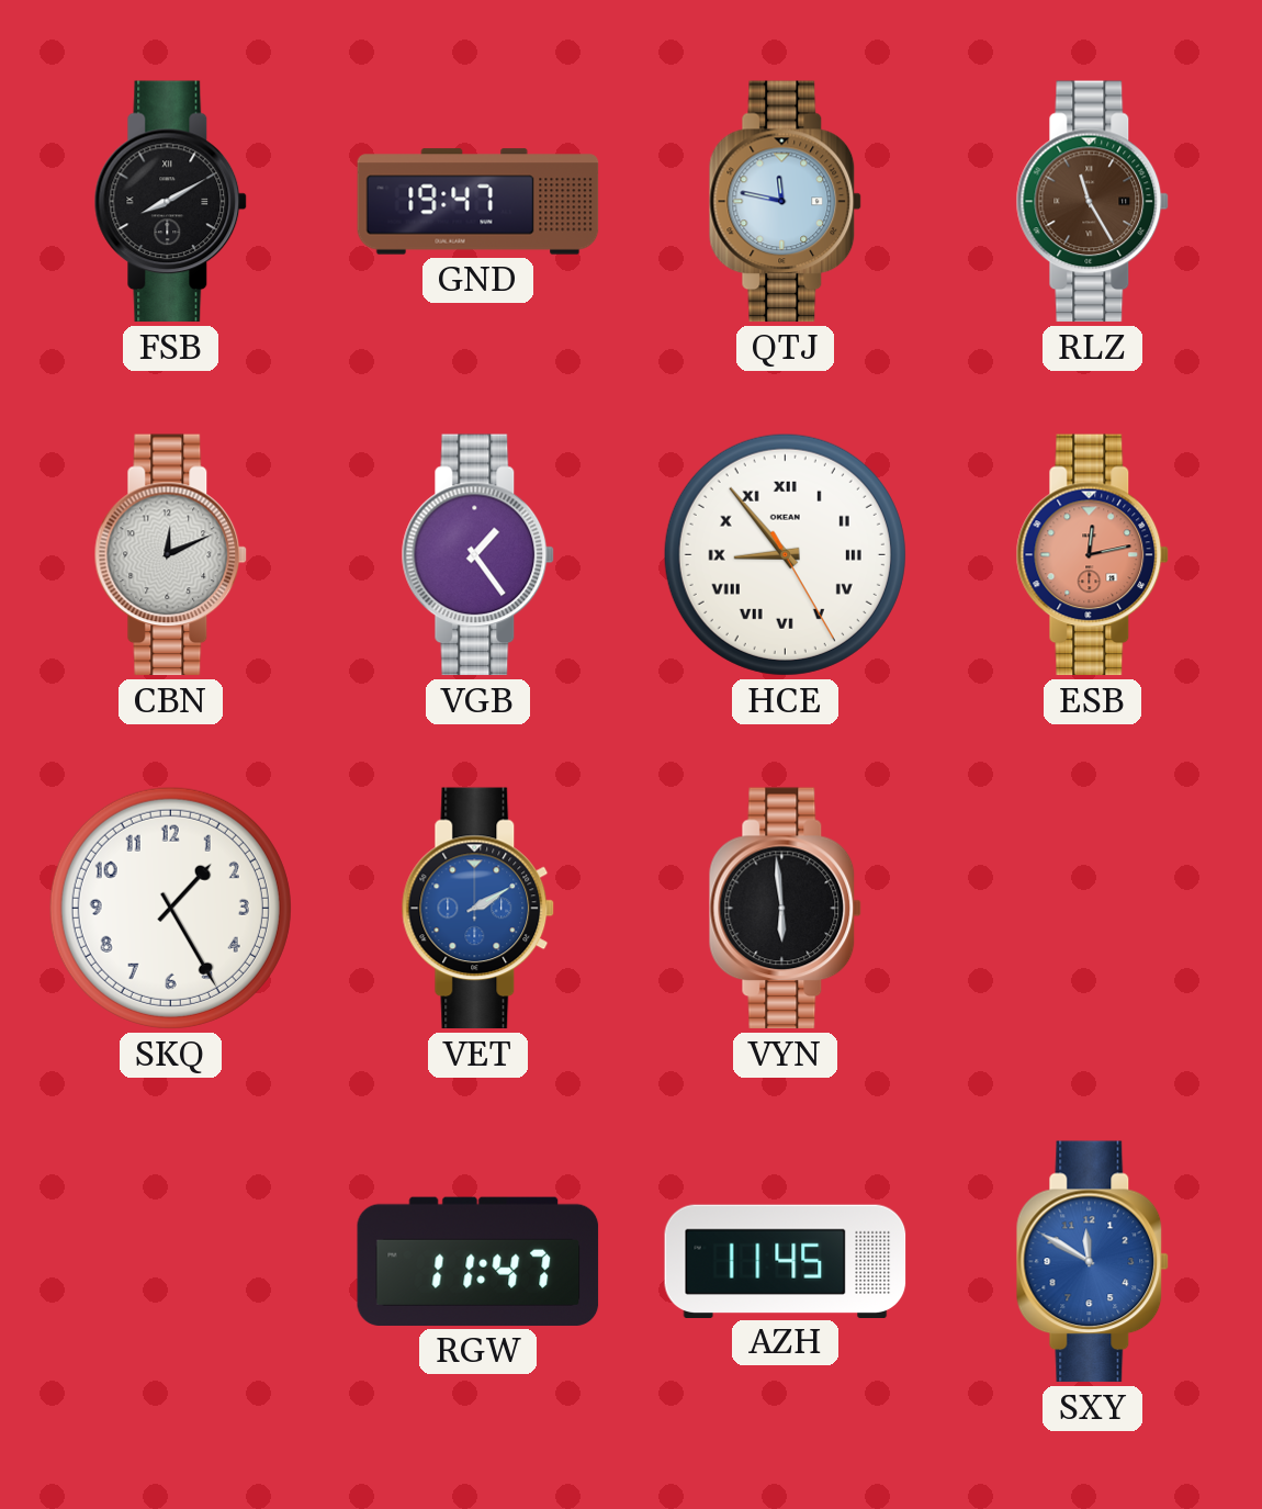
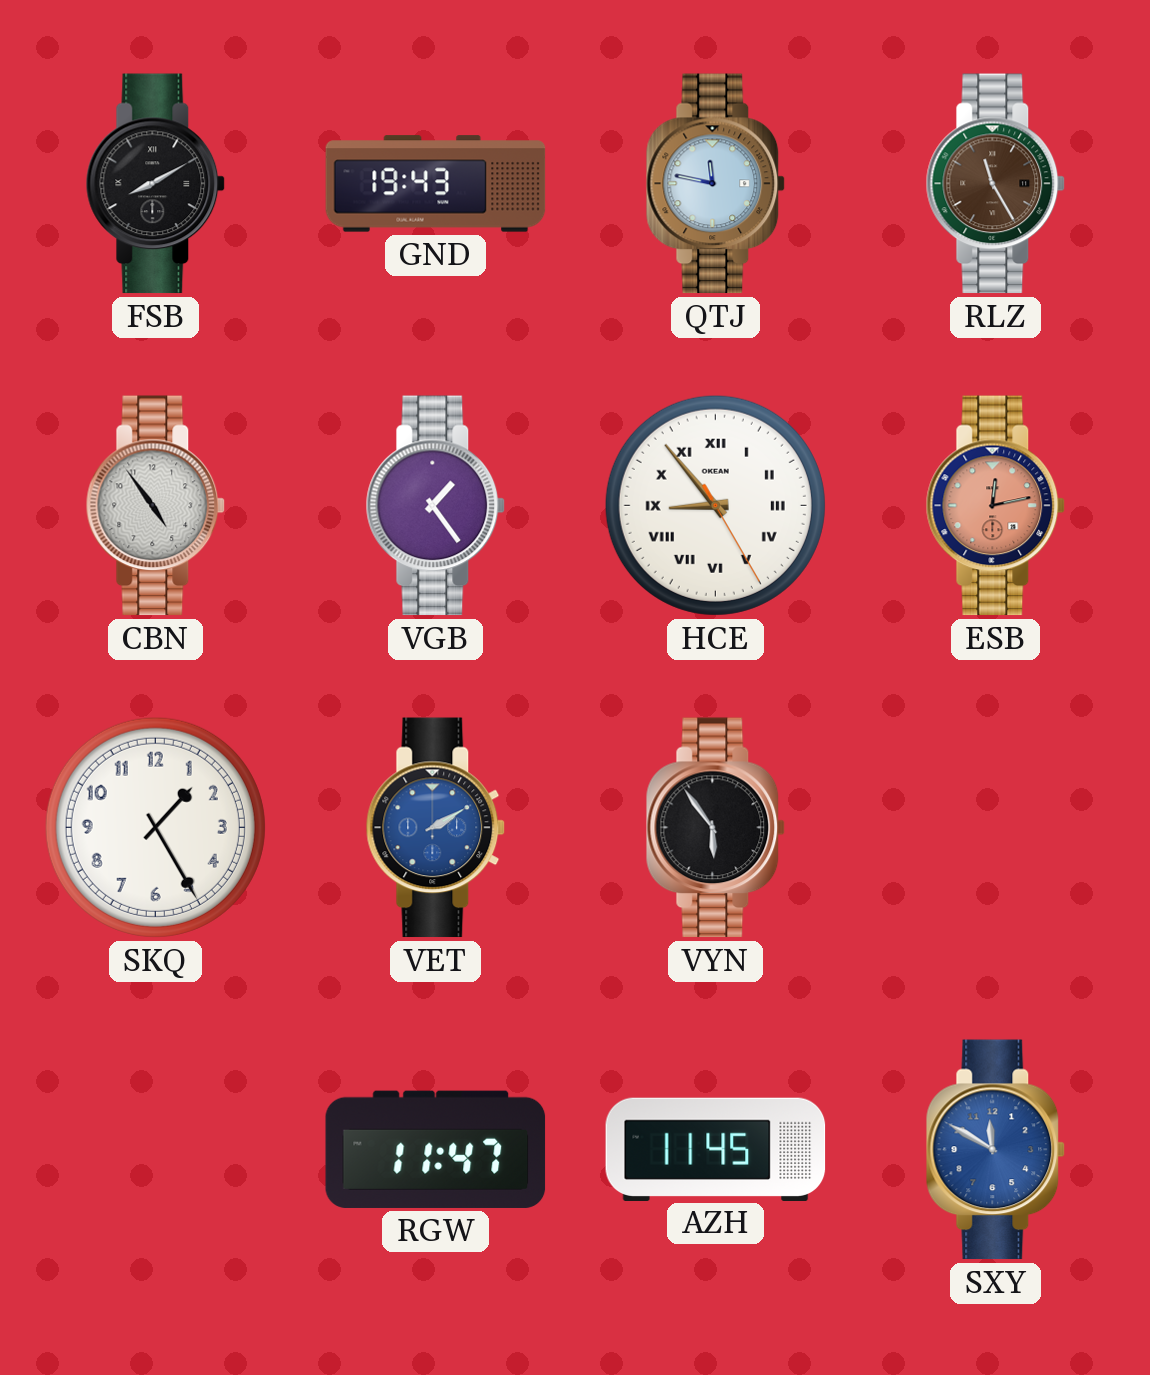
GND: 19:47 -> 19:43
CBN: 12:11 -> 4:54
VYN: 5:59 -> 5:54
